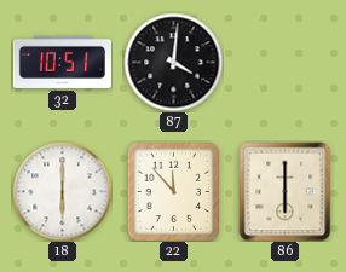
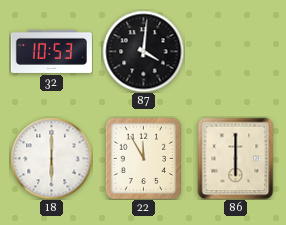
32: 10:51 -> 10:53
22: 11:53 -> 11:55
